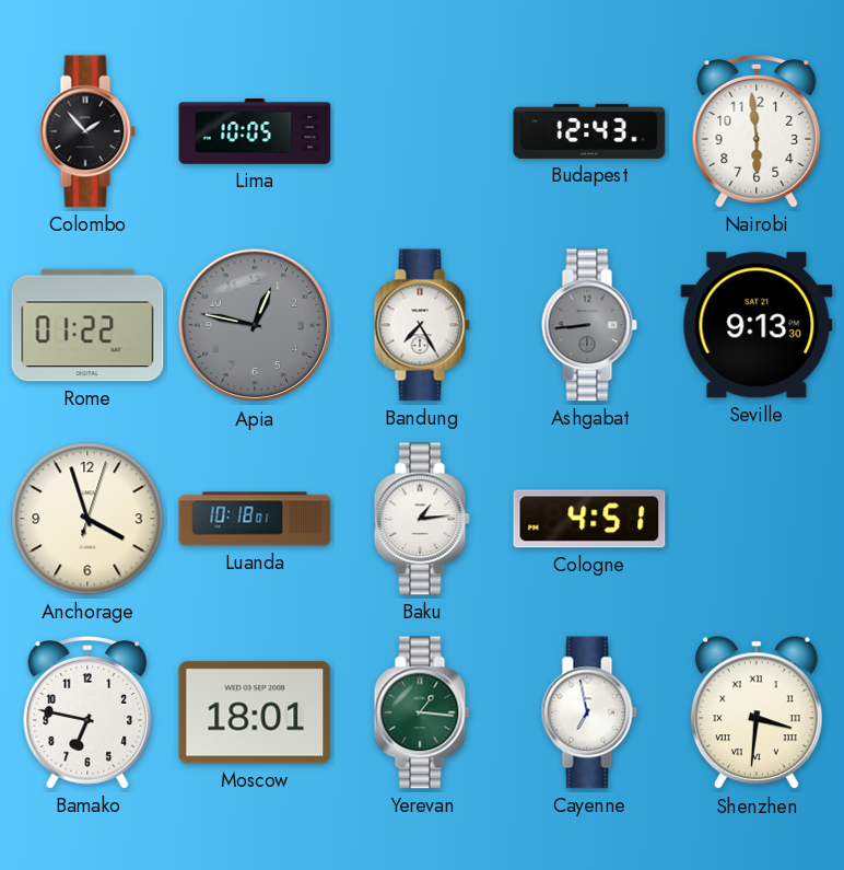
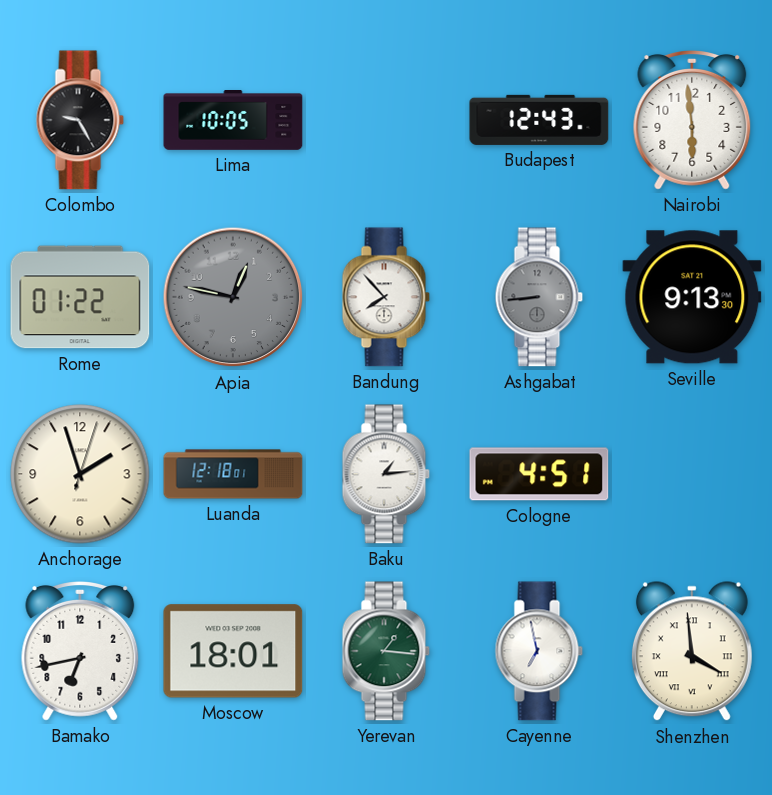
Colombo: 1:53 -> 9:25
Bandung: 7:25 -> 7:53
Anchorage: 3:57 -> 1:57
Luanda: 10:18 -> 12:18
Bamako: 6:47 -> 6:43
Shenzhen: 3:31 -> 3:59
